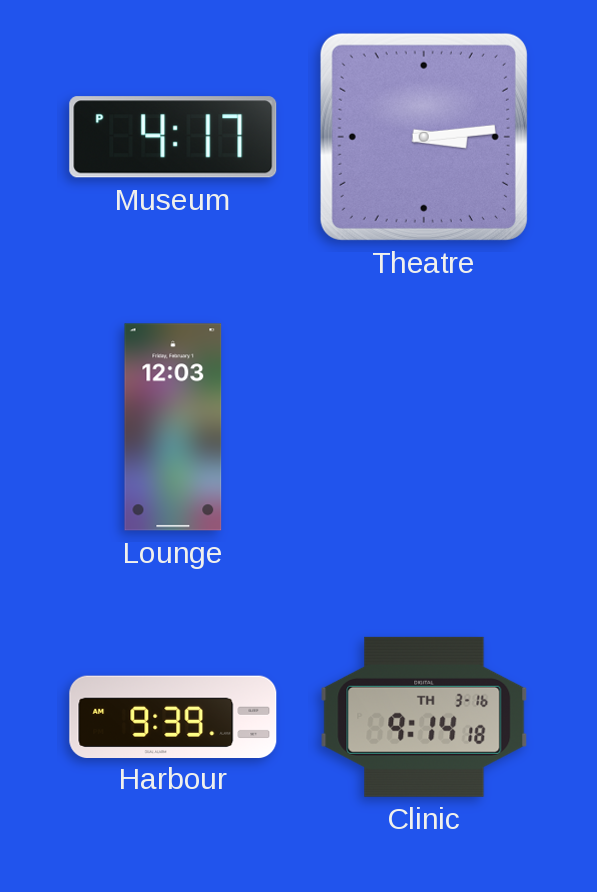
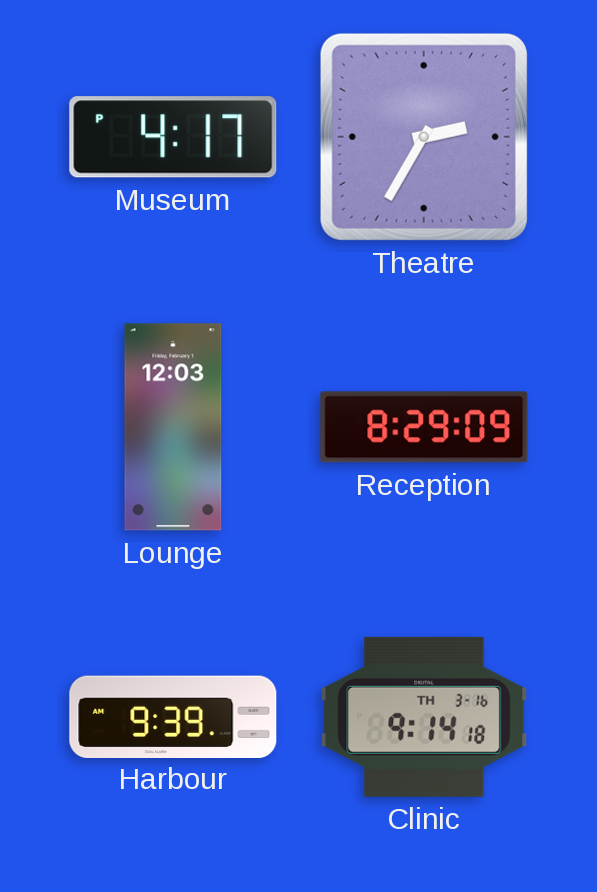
Theatre: 3:14 -> 2:35
Reception: none -> 8:29
